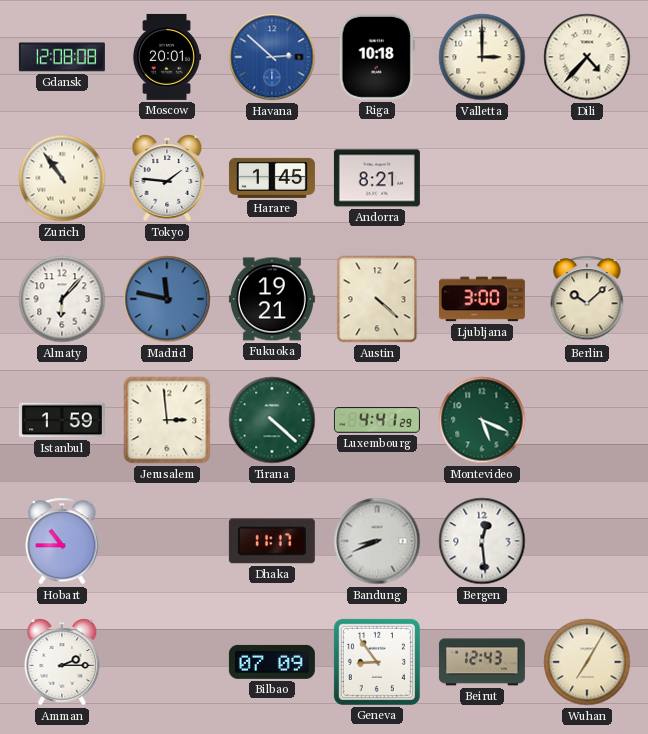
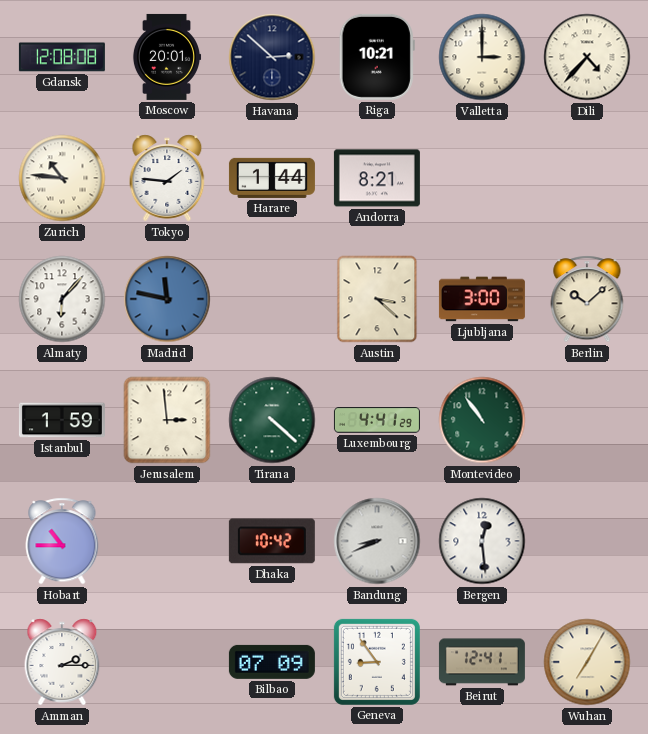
Havana dial: blue -> navy
Riga: 10:18 -> 10:21
Zurich: 10:54 -> 10:46
Harare: 1:45 -> 1:44
Fukuoka: 19:21 -> none
Austin: 4:22 -> 3:22
Montevideo: 5:19 -> 10:54
Dhaka: 11:17 -> 10:42
Beirut: 12:43 -> 12:41
